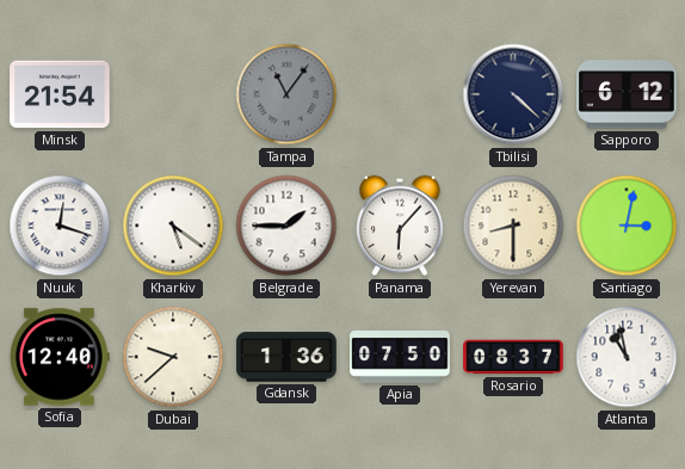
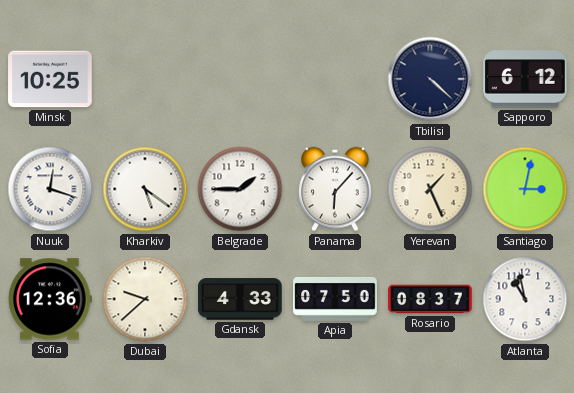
Minsk: 21:54 -> 10:25
Tampa: 11:06 -> none
Yerevan: 8:30 -> 1:26
Sofia: 12:40 -> 12:36
Gdansk: 1:36 -> 4:33
